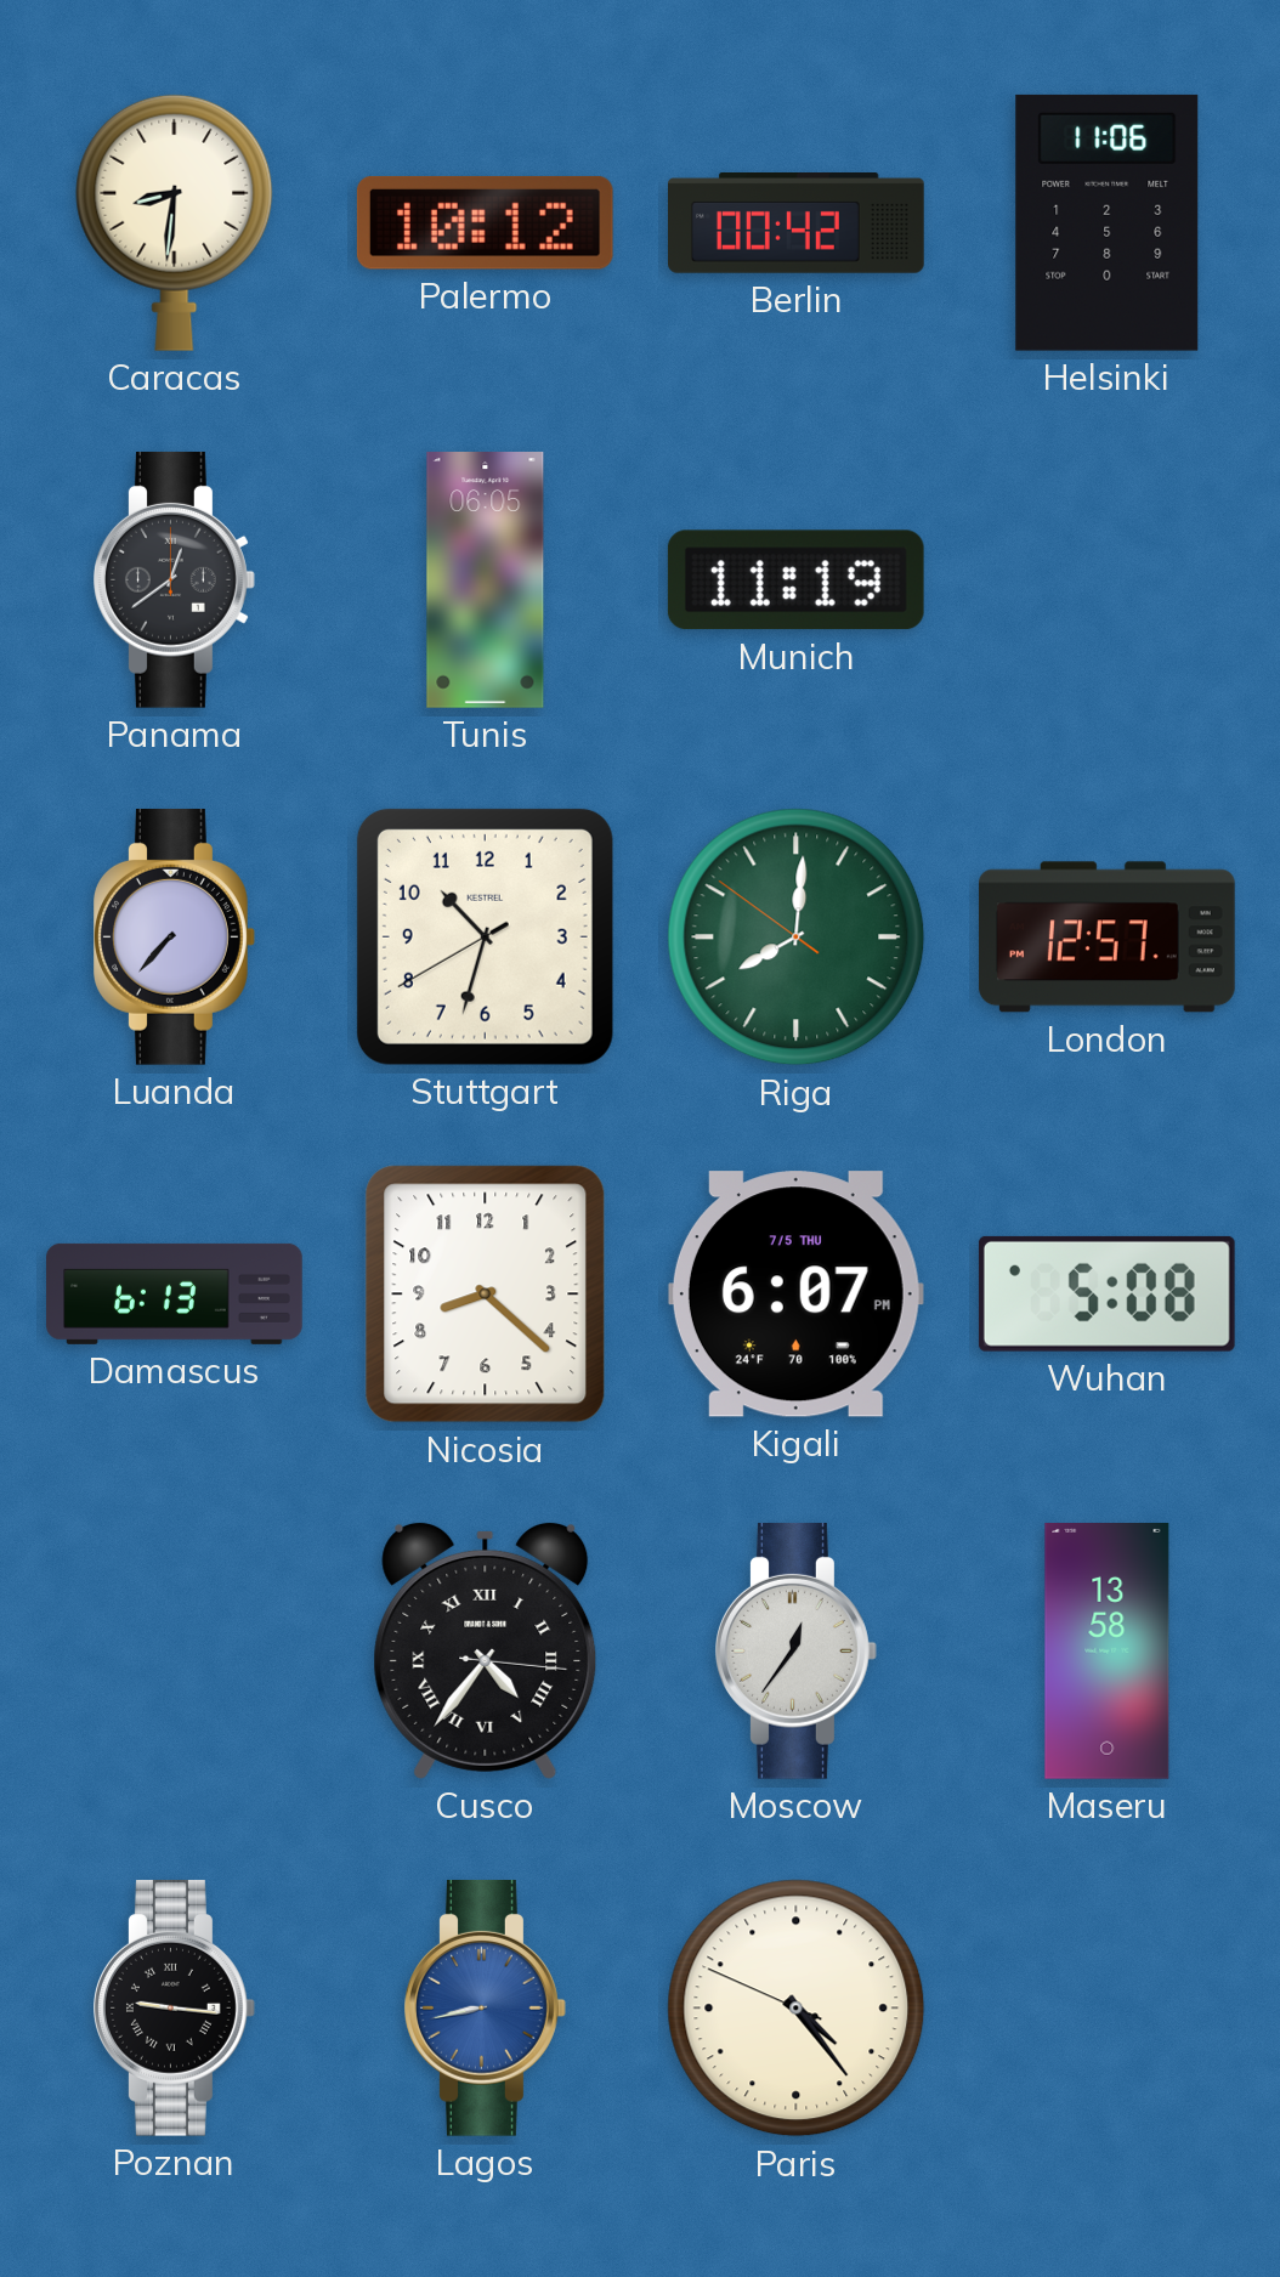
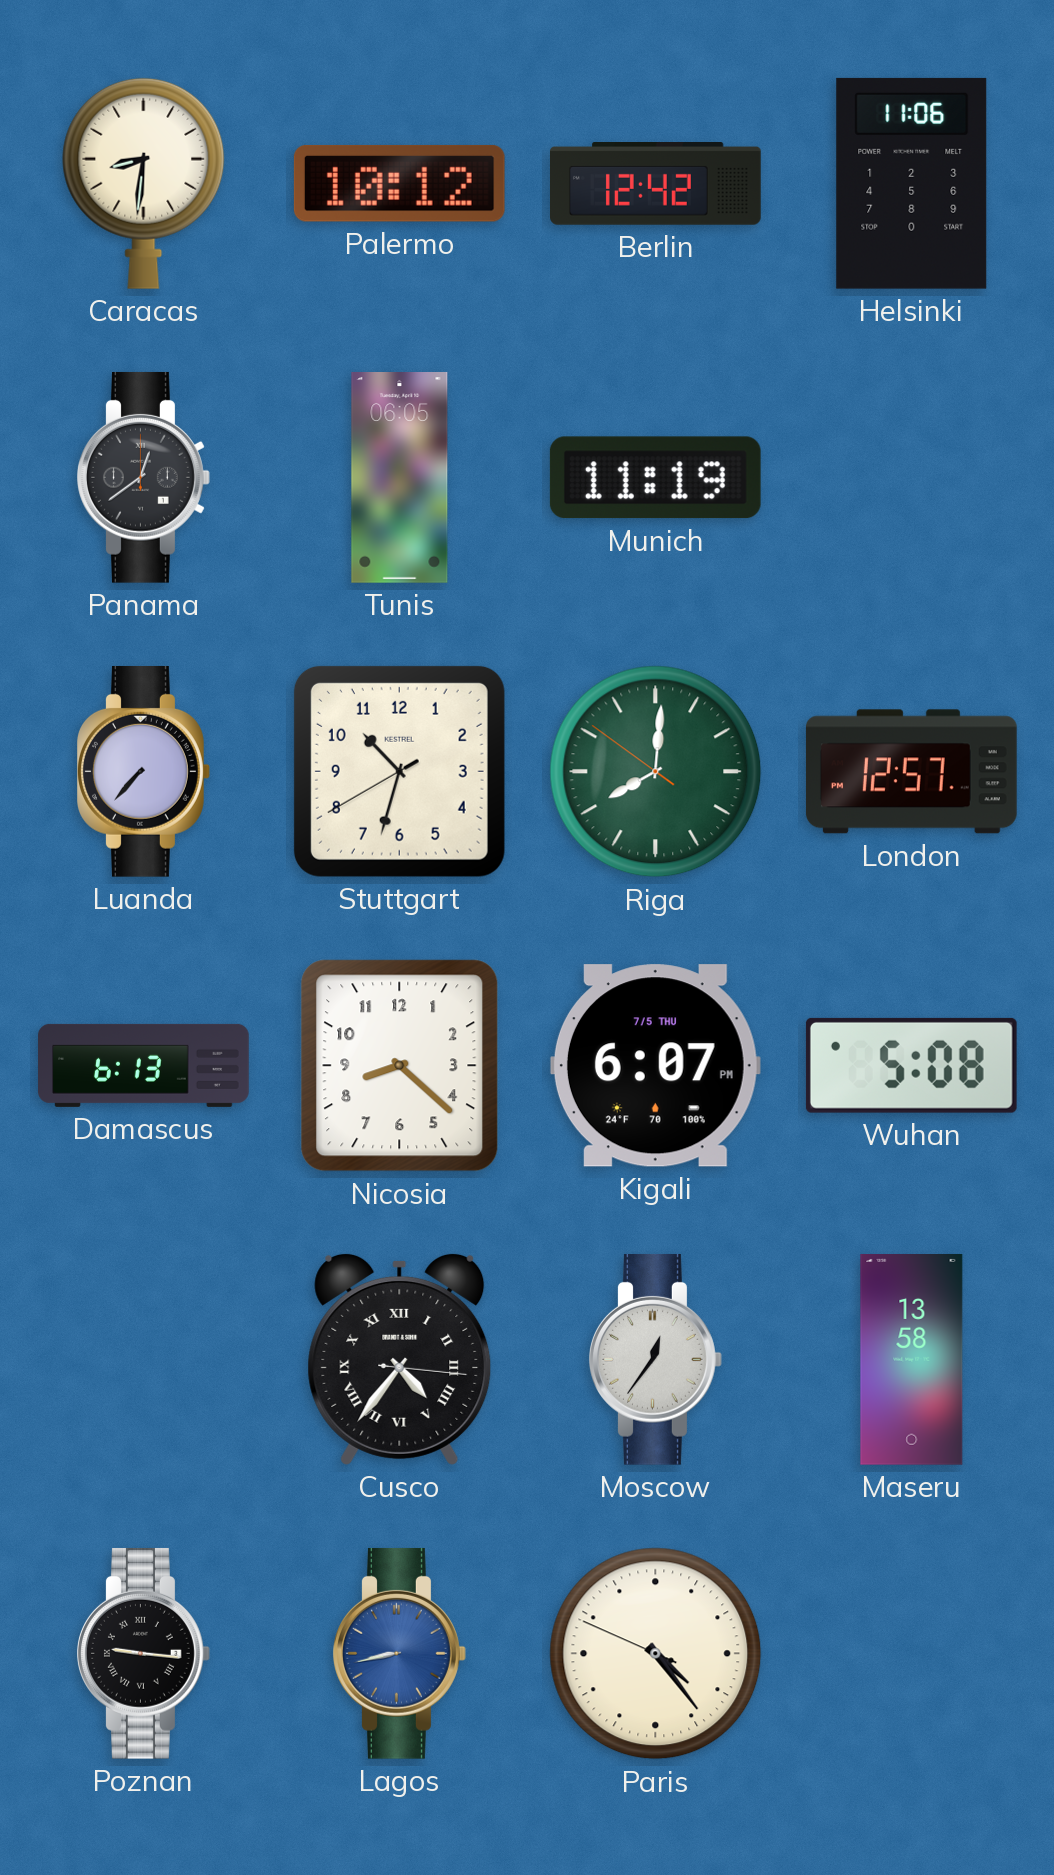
Berlin: 00:42 -> 12:42
